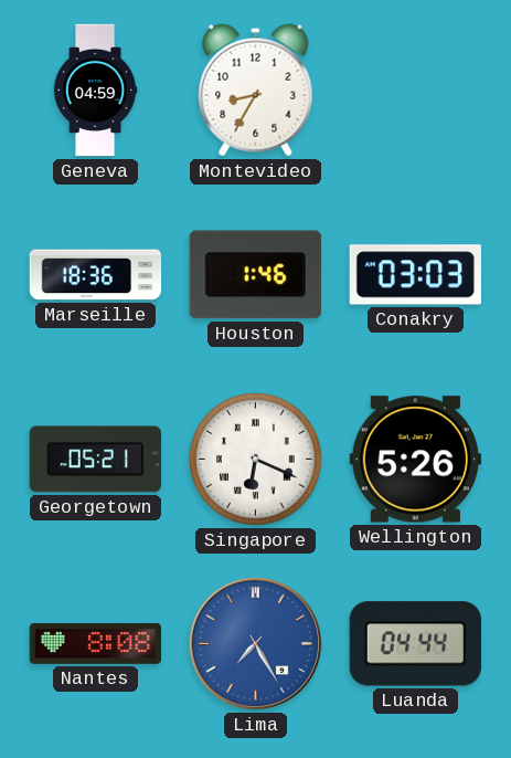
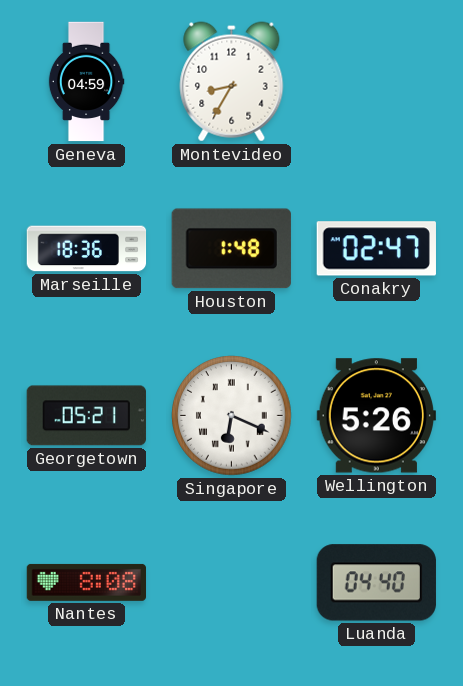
Houston: 1:46 -> 1:48
Conakry: 03:03 -> 02:47
Lima: 7:25 -> none
Luanda: 04:44 -> 04:40
